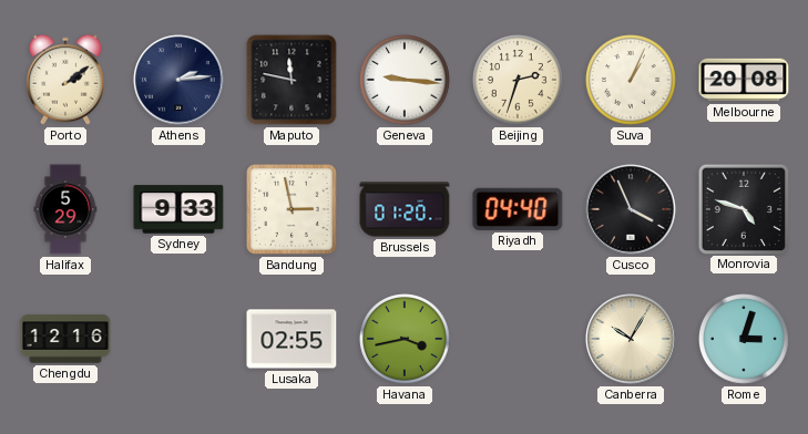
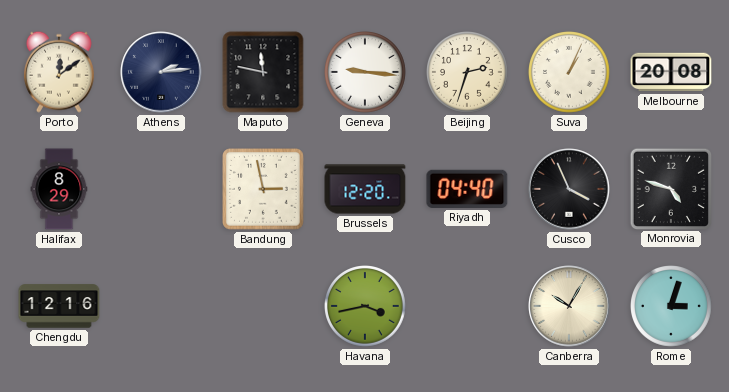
Porto: 2:09 -> 12:09
Halifax: 5:29 -> 8:29
Sydney: 9:33 -> none
Brussels: 01:20 -> 12:20
Lusaka: 02:55 -> none
